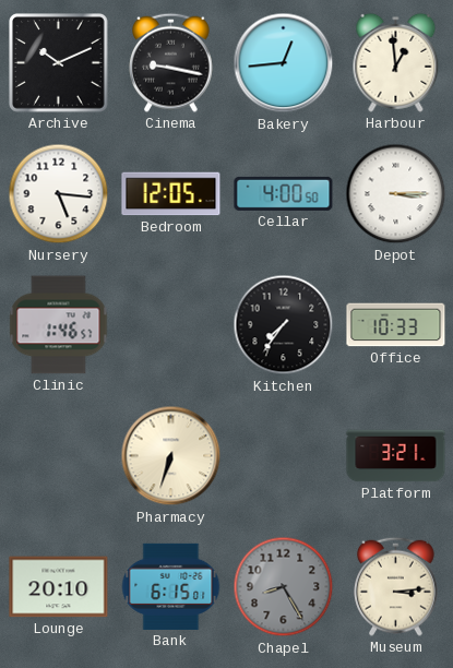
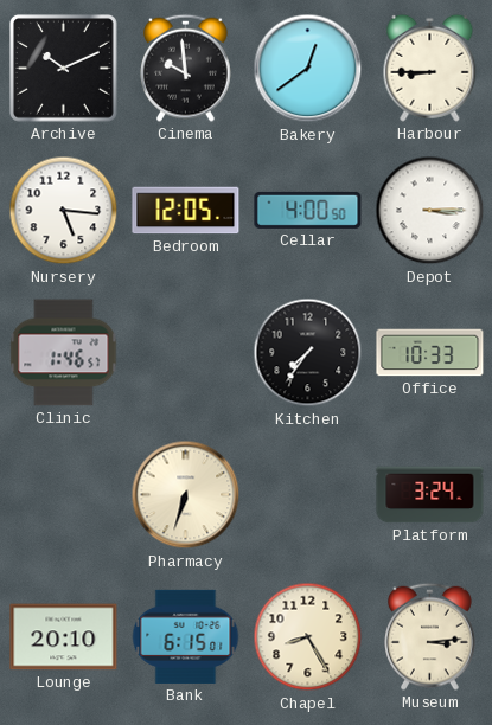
Cinema: 9:17 -> 9:59
Bakery: 12:44 -> 12:39
Harbour: 12:59 -> 8:45
Platform: 3:21 -> 3:24
Chapel dial: grey -> cream
